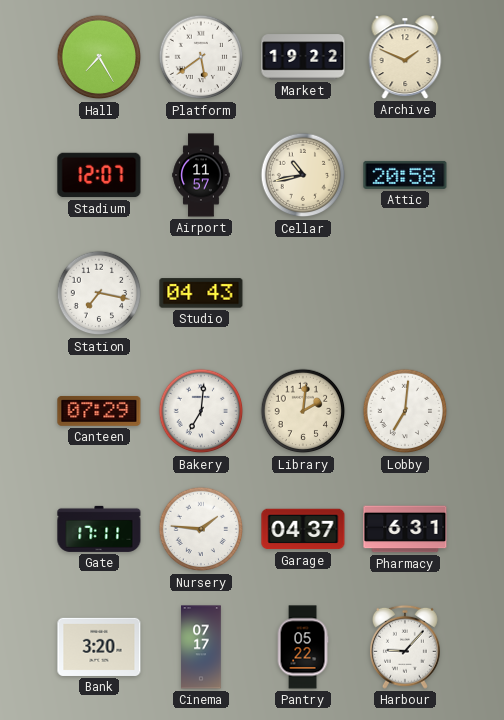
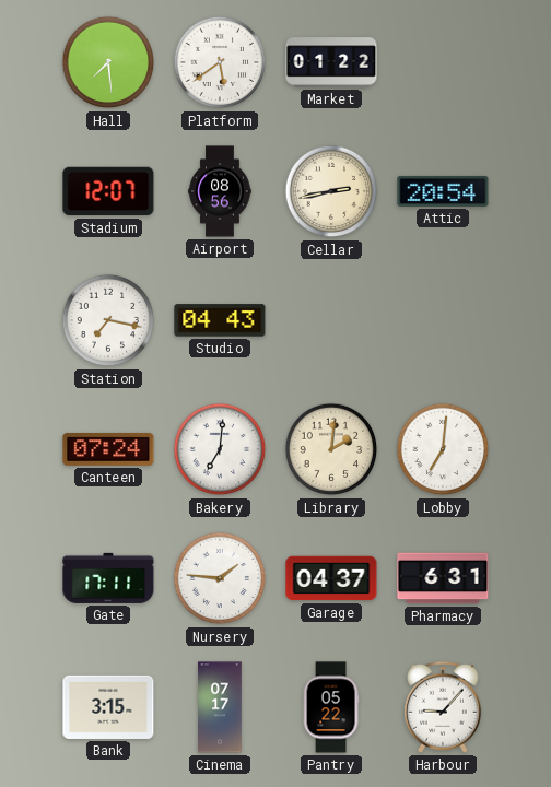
Hall: 7:25 -> 7:29
Market: 19:22 -> 01:22
Archive: 1:49 -> none
Airport: 11:57 -> 08:56
Cellar: 10:43 -> 2:43
Attic: 20:58 -> 20:54
Canteen: 07:29 -> 07:24
Bank: 3:20 -> 3:15
